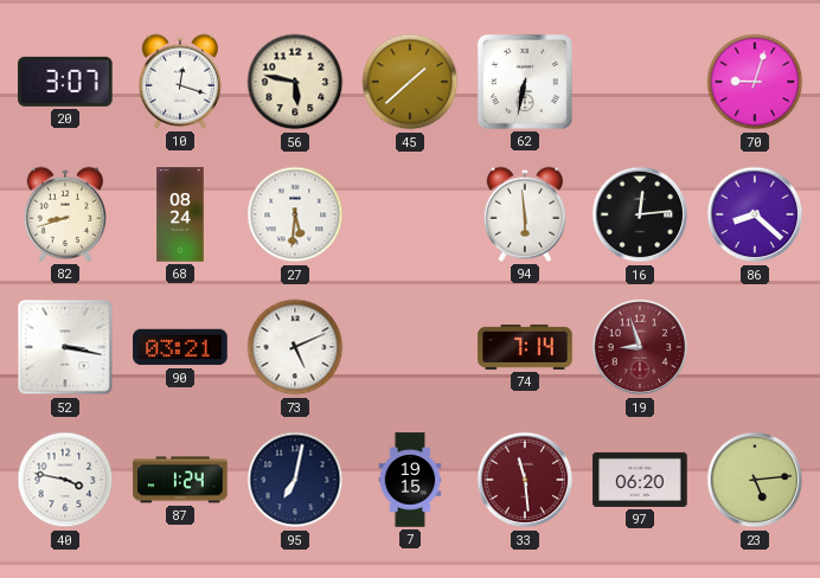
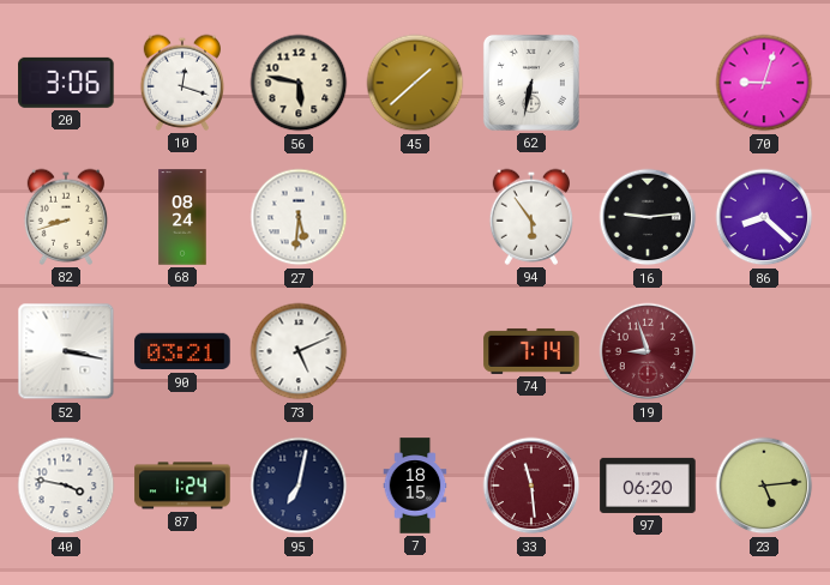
20: 3:07 -> 3:06
94: 5:59 -> 5:54
16: 12:14 -> 9:14
7: 19:15 -> 18:15
